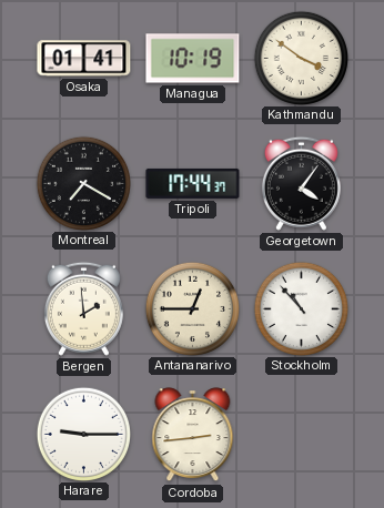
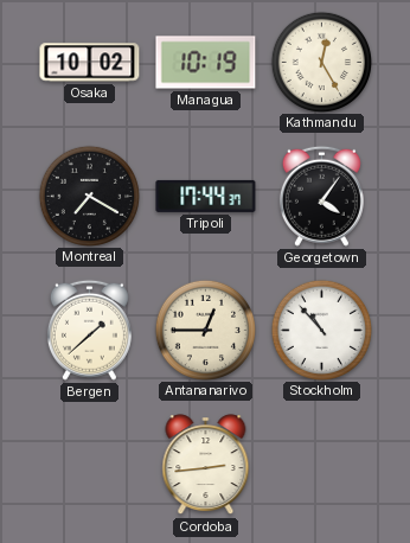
Osaka: 01:41 -> 10:02
Kathmandu: 3:51 -> 12:25
Bergen: 1:59 -> 1:38
Harare: 9:15 -> none
